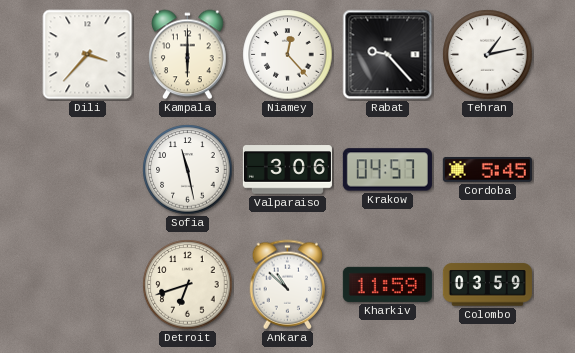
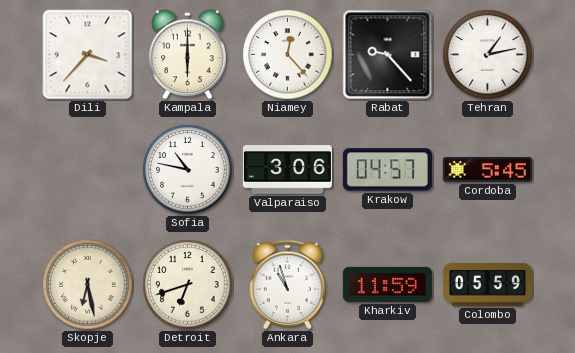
Sofia: 11:28 -> 10:47
Skopje: none -> 6:28
Ankara: 10:52 -> 10:57
Colombo: 03:59 -> 05:59
